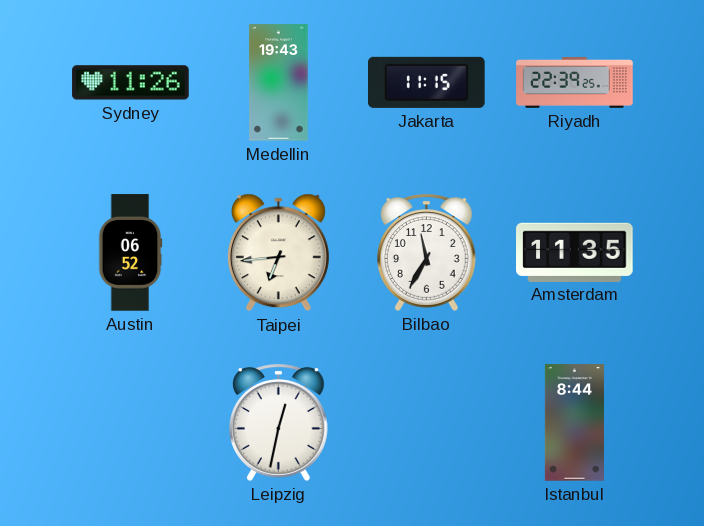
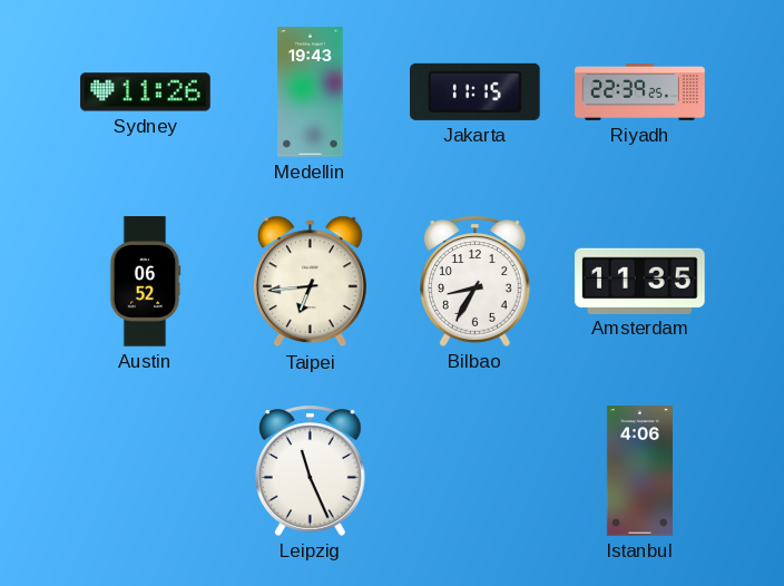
Bilbao: 11:35 -> 8:35
Leipzig: 12:32 -> 11:26
Istanbul: 8:44 -> 4:06
